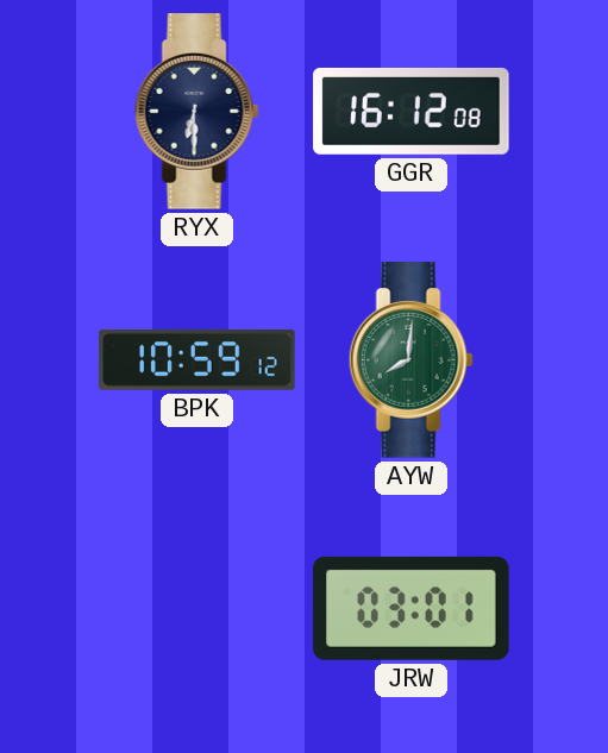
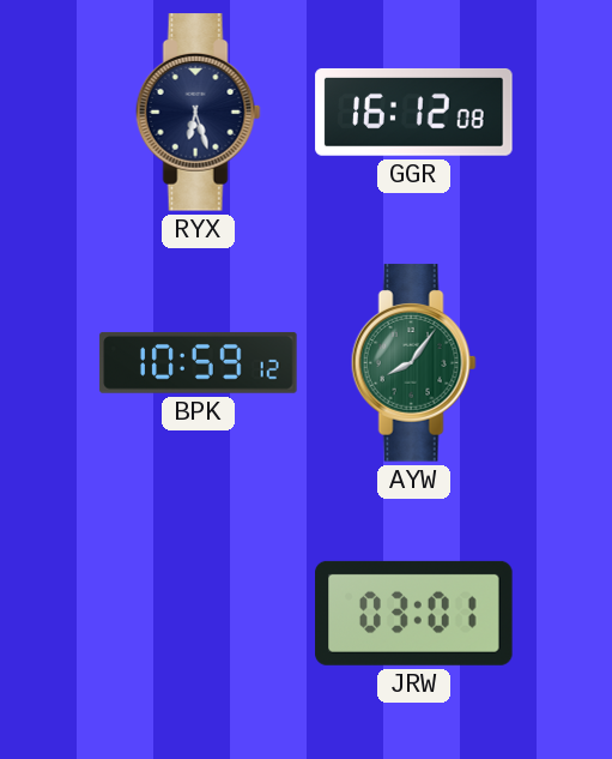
RYX: 6:30 -> 6:27
AYW: 8:01 -> 8:06
